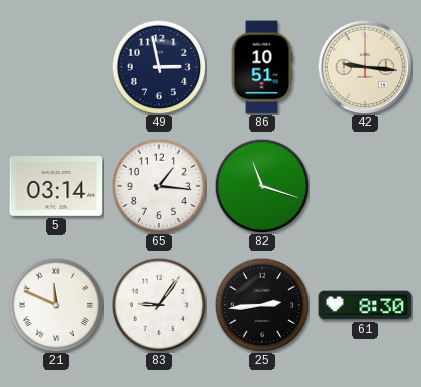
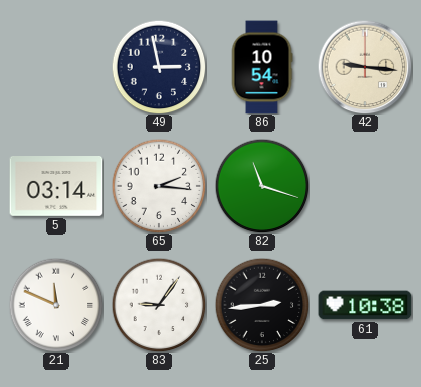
86: 10:51 -> 10:54
65: 1:16 -> 2:16
61: 8:30 -> 10:38
